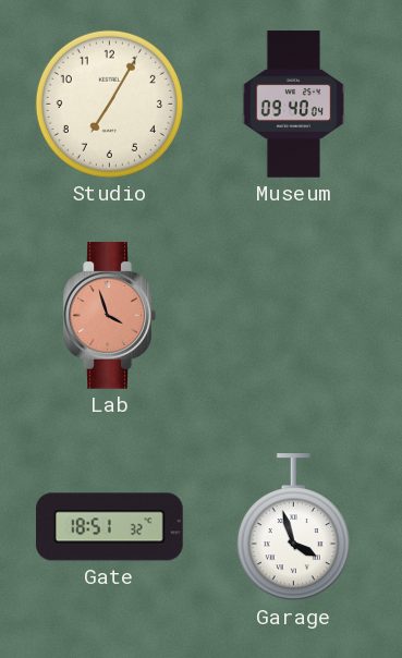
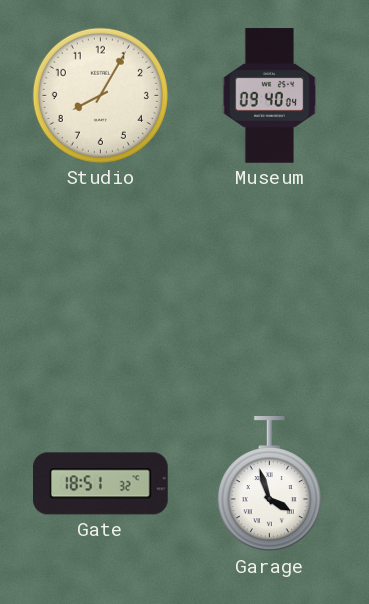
Studio: 7:05 -> 8:05
Lab: 3:57 -> none
